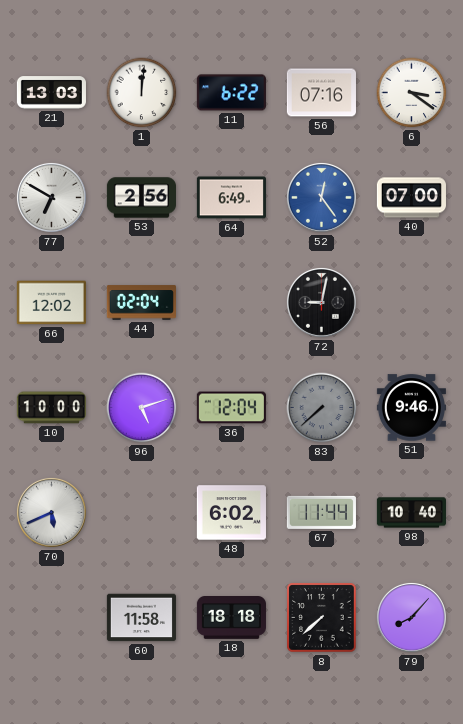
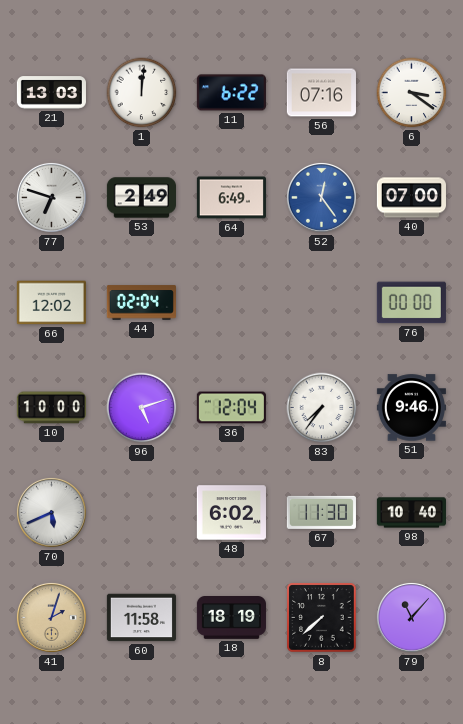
77: 6:50 -> 6:48
53: 2:56 -> 2:49
72: 9:02 -> none
76: none -> 00:00
83: 7:38 -> 7:36
83 dial: grey -> white
67: 11:44 -> 11:30
41: none -> 2:03
18: 18:18 -> 18:19
79: 8:07 -> 11:07
